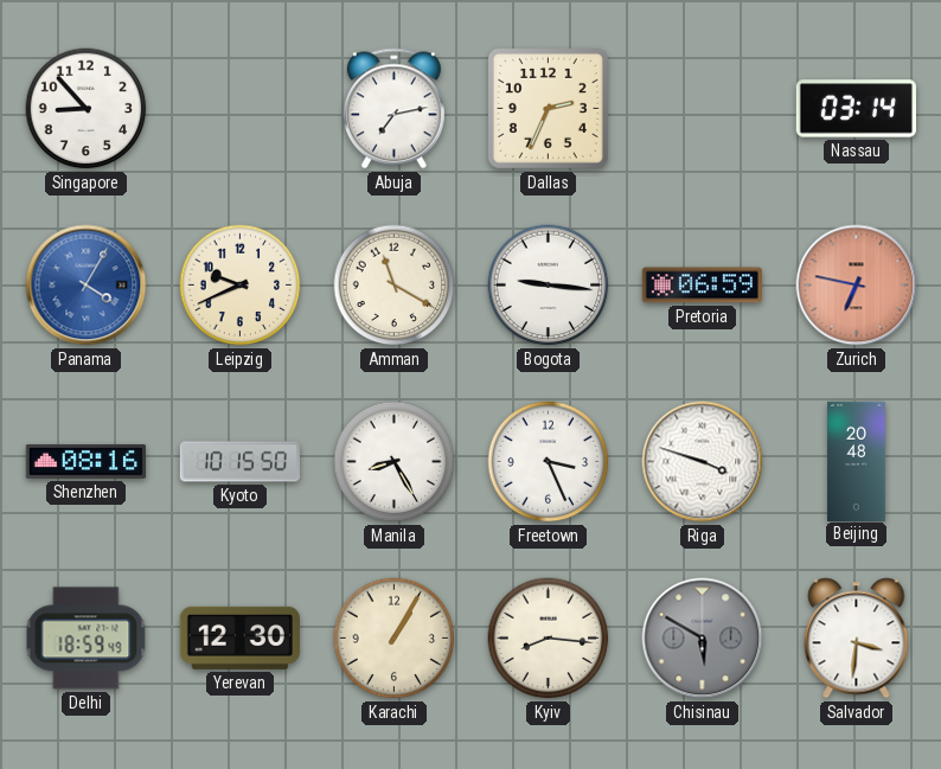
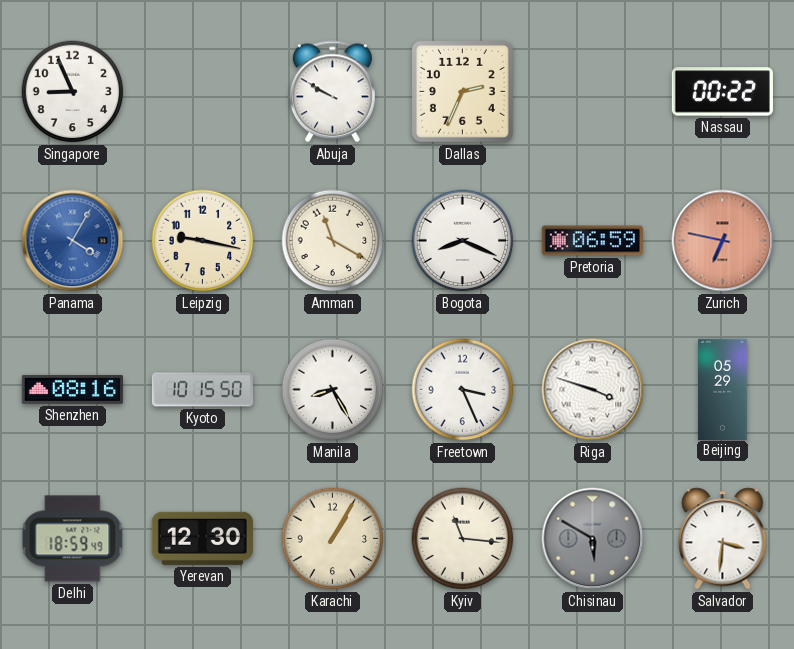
Singapore: 8:53 -> 8:56
Abuja: 7:13 -> 9:50
Nassau: 03:14 -> 00:22
Leipzig: 9:41 -> 9:17
Bogota: 9:16 -> 8:19
Beijing: 20:48 -> 05:29
Kyiv: 8:16 -> 11:16
